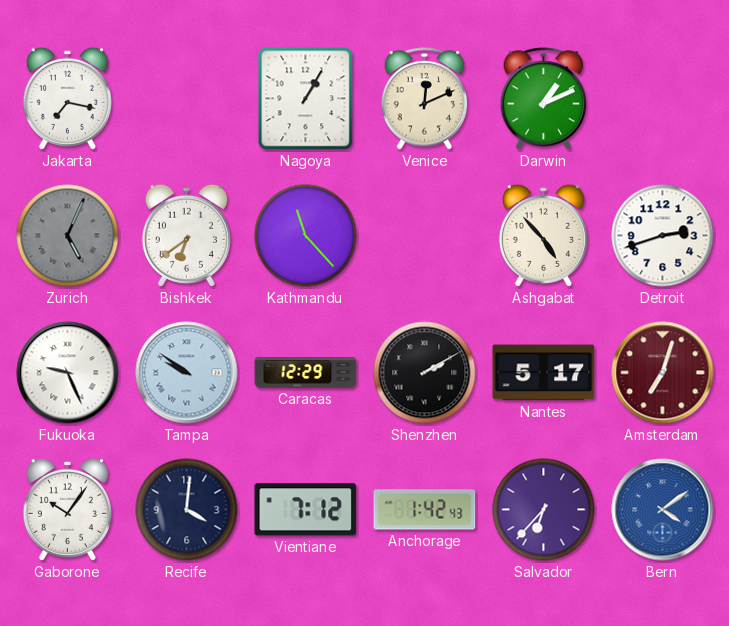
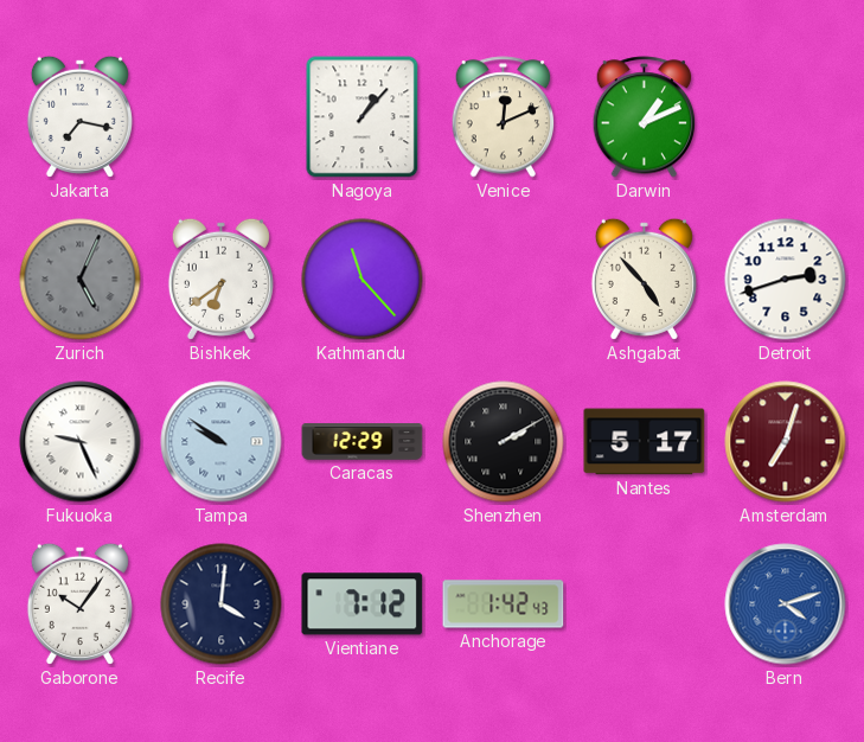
Nagoya: 1:05 -> 1:07
Salvador: 6:37 -> none
Bern: 4:09 -> 4:12
